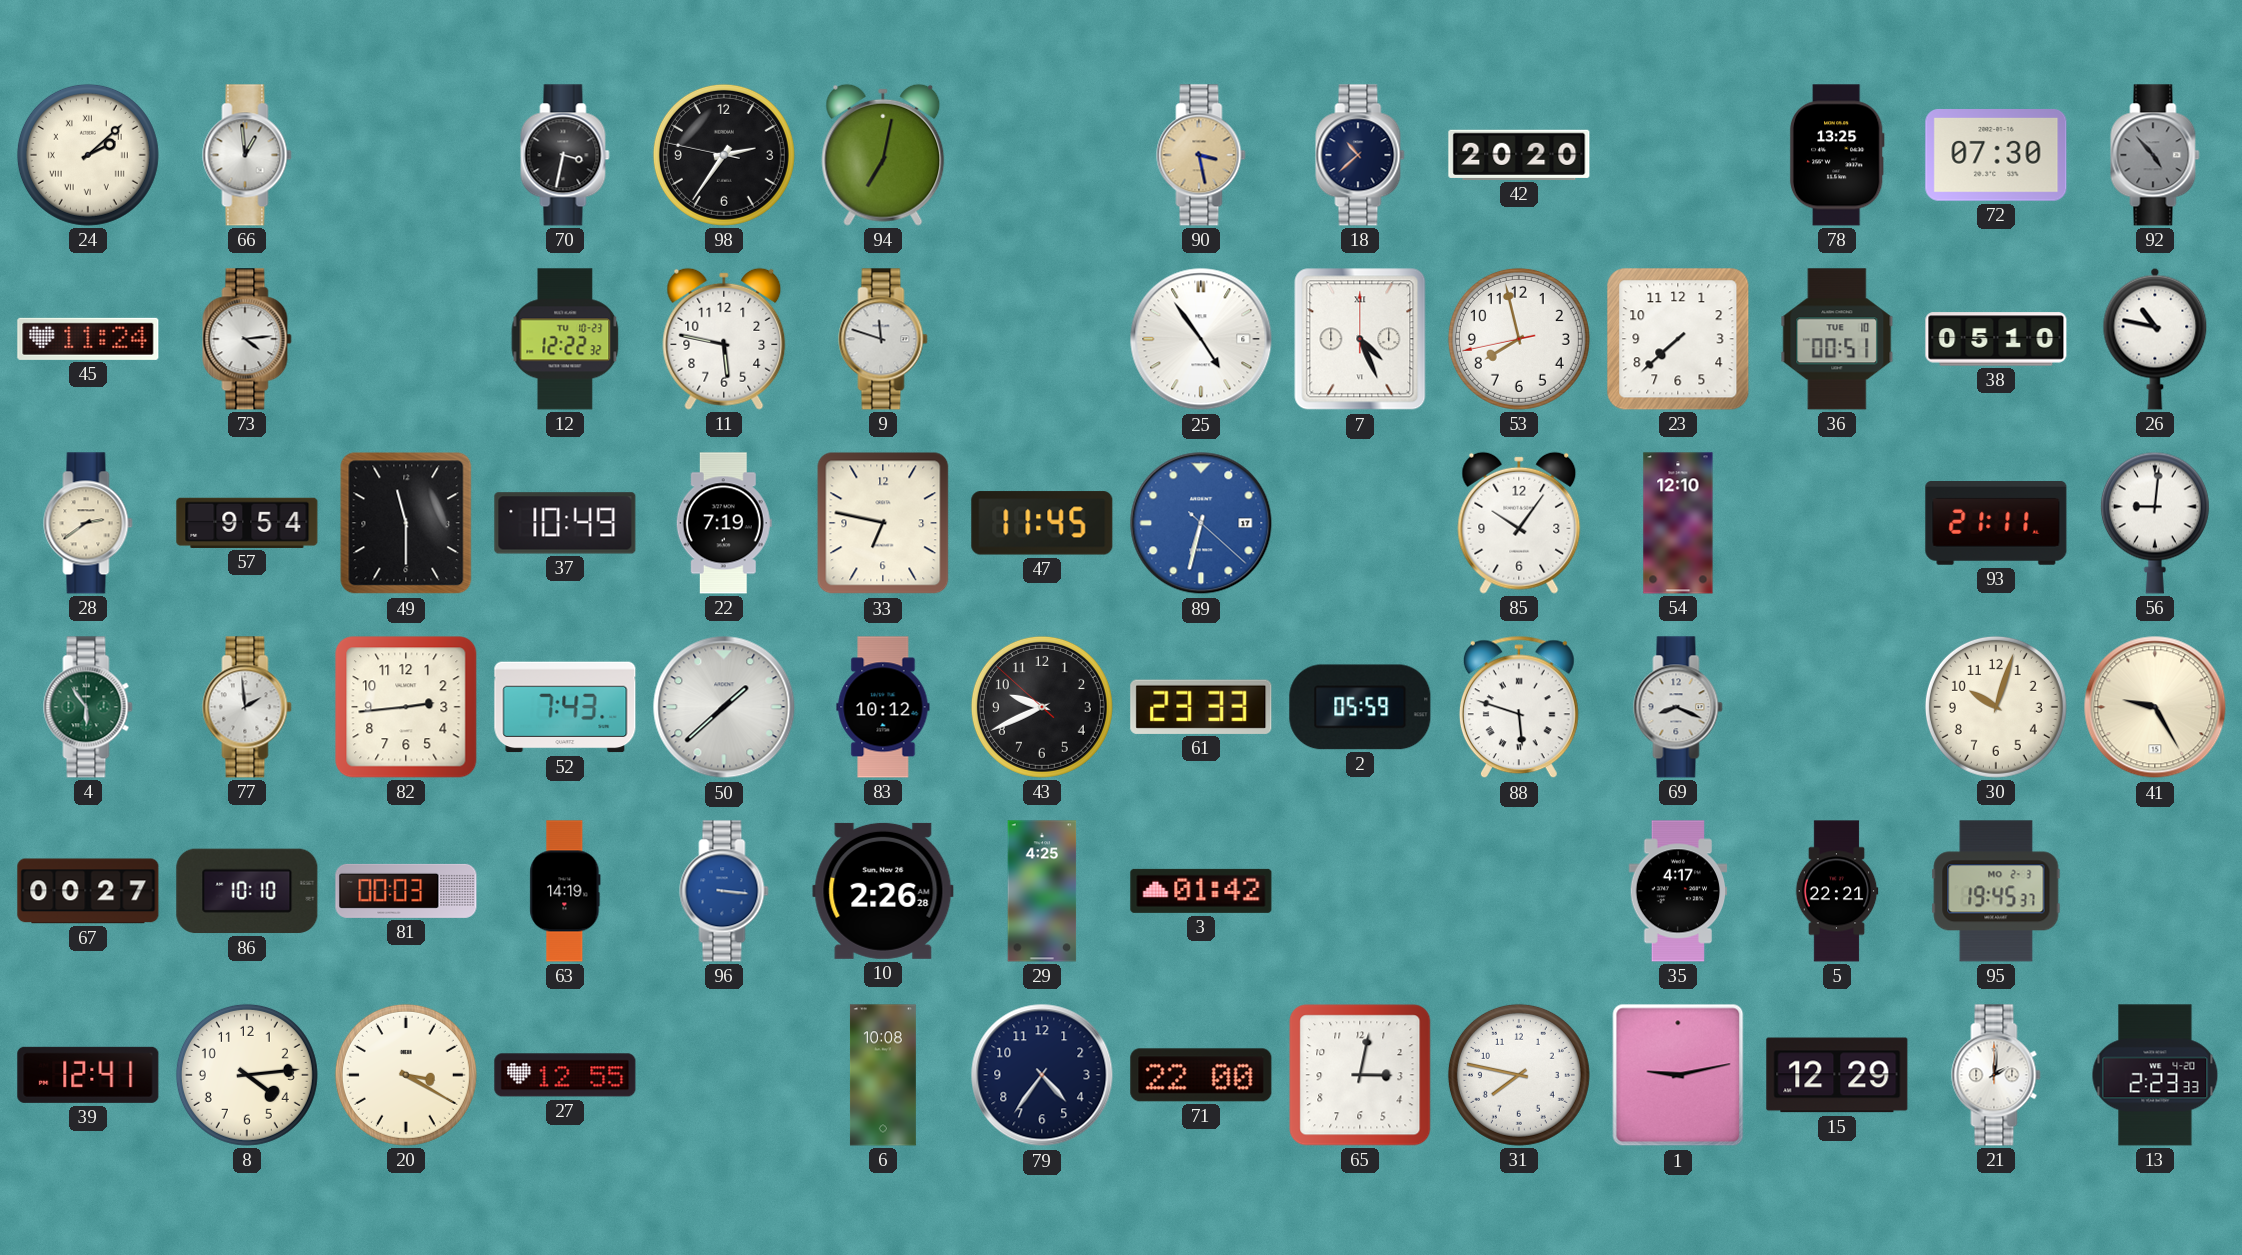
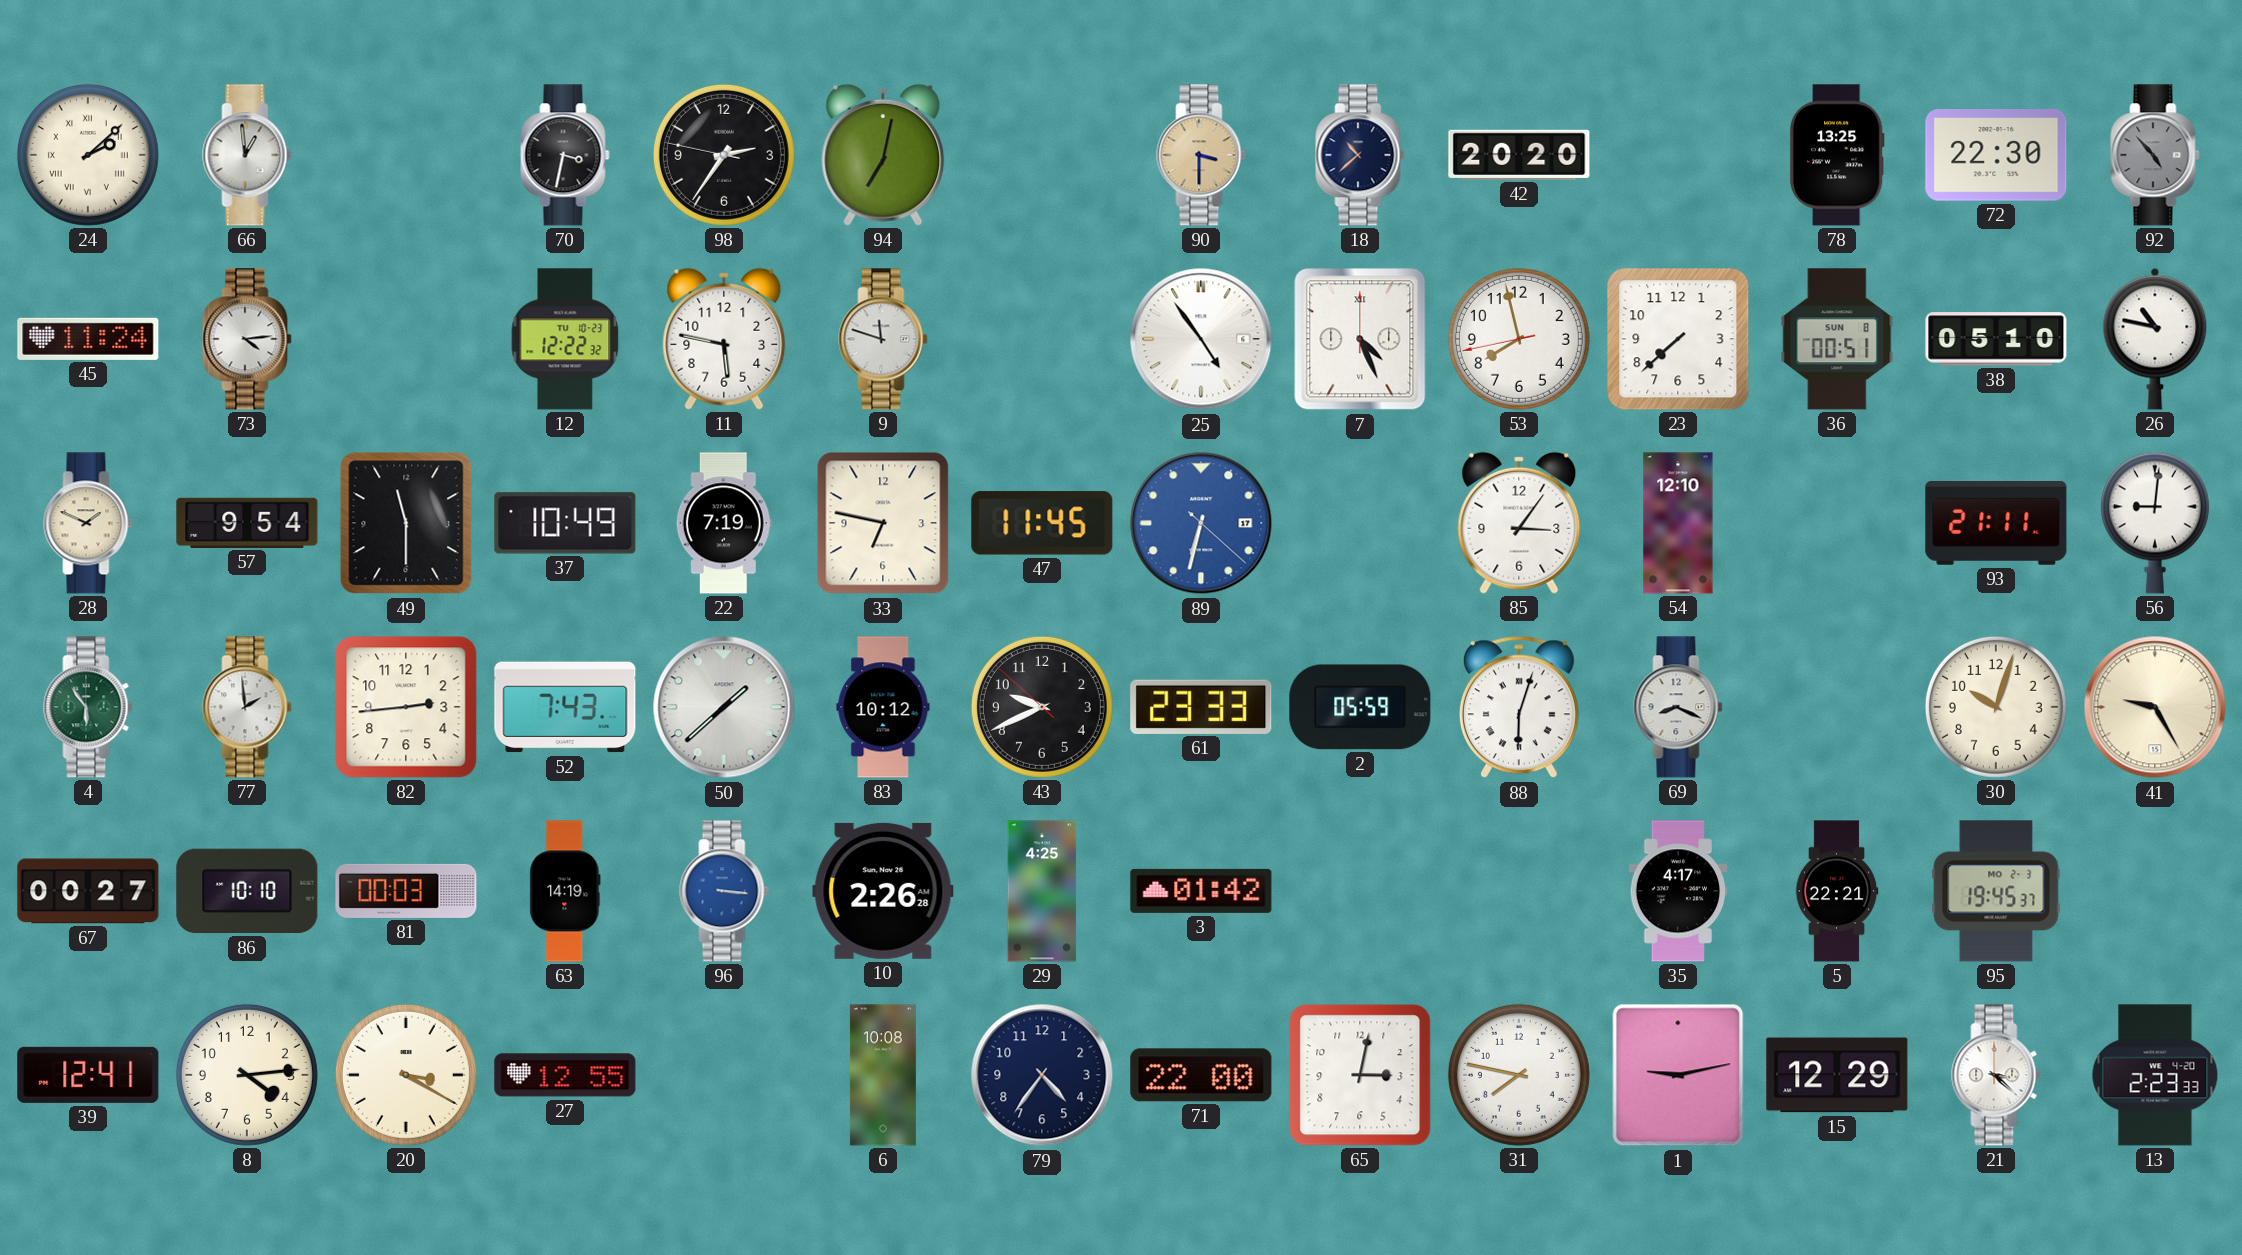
90: 3:28 -> 3:30
72: 07:30 -> 22:30
36 date: TUE 10 -> SUN 8
28: 2:39 -> 1:49
85: 10:06 -> 3:06
88: 5:48 -> 6:03
21: 2:01 -> 3:22
